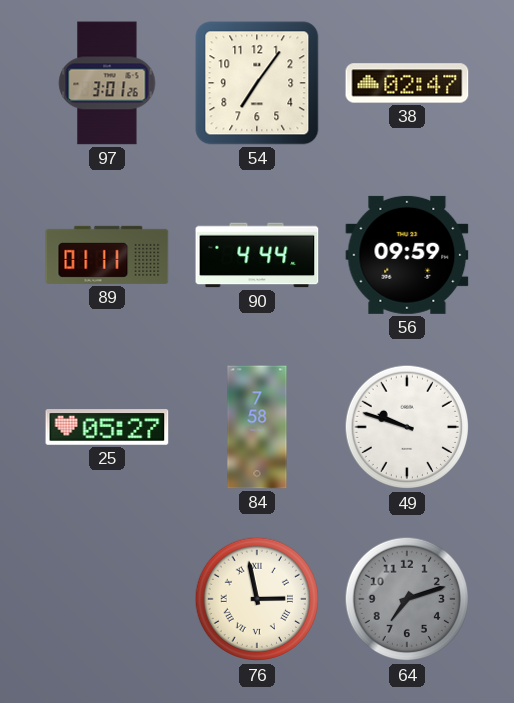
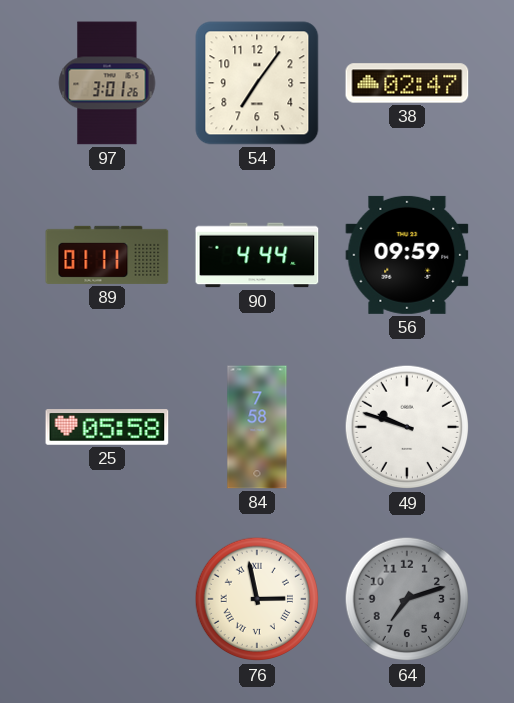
25: 05:27 -> 05:58
